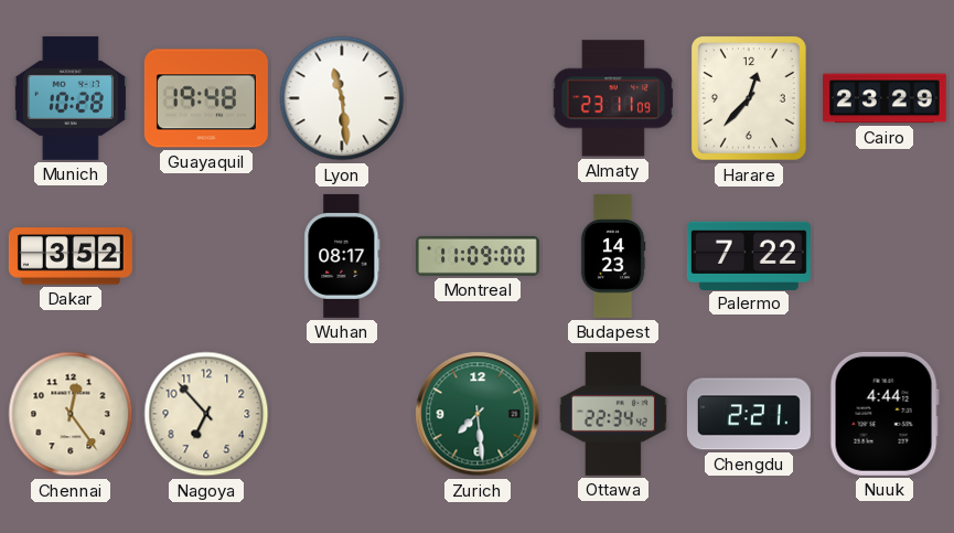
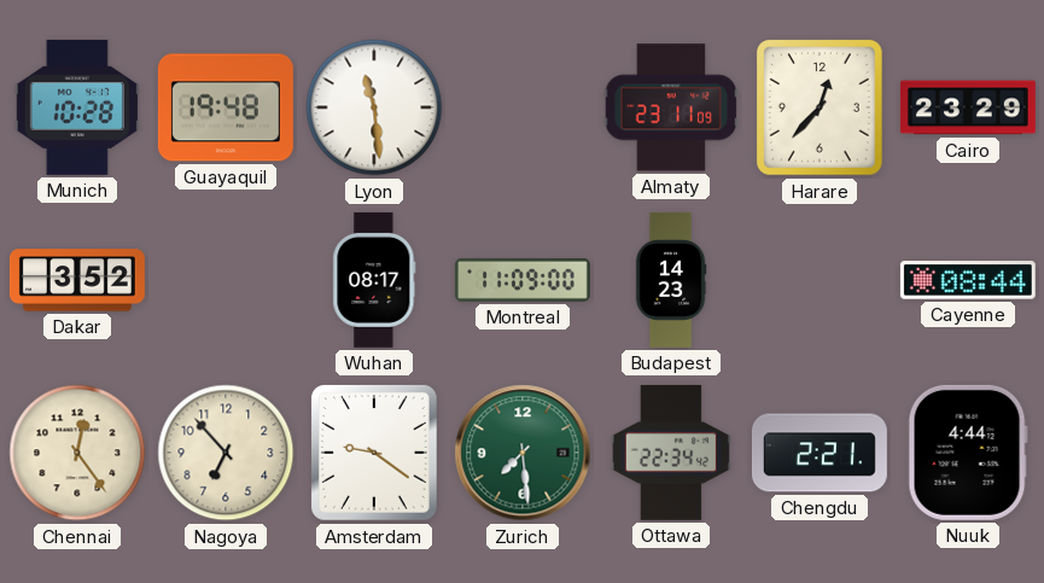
Palermo: 7:22 -> none
Cayenne: none -> 08:44
Amsterdam: none -> 9:21
